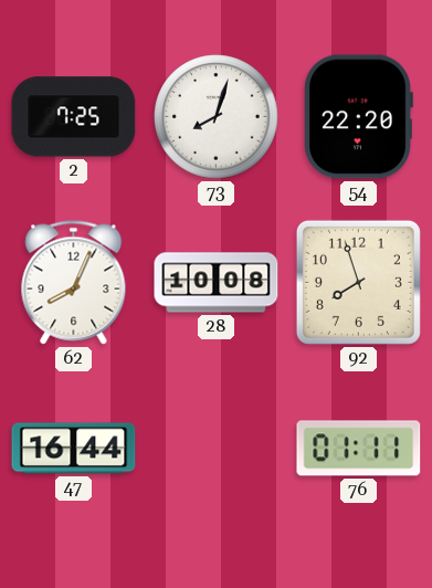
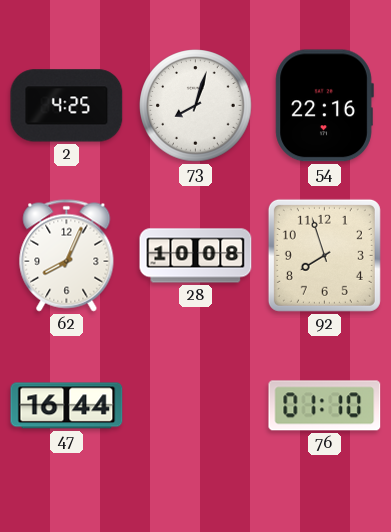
2: 7:25 -> 4:25
54: 22:20 -> 22:16
76: 01:11 -> 01:10
